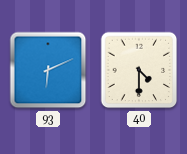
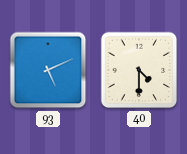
93: 6:11 -> 5:11
